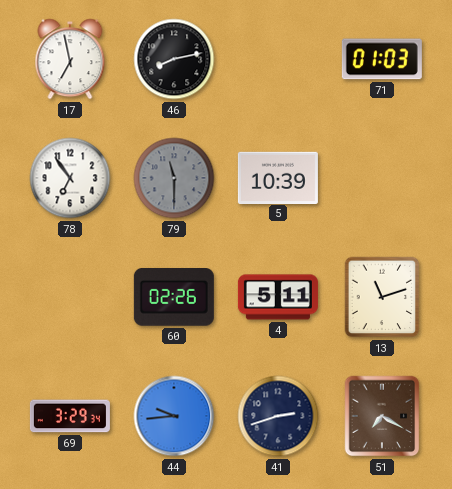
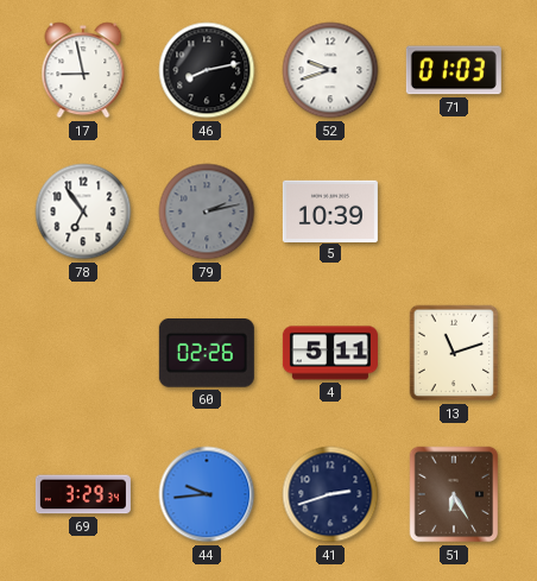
17: 6:58 -> 8:58
52: none -> 9:42
79: 11:30 -> 2:13
51: 7:20 -> 6:25
